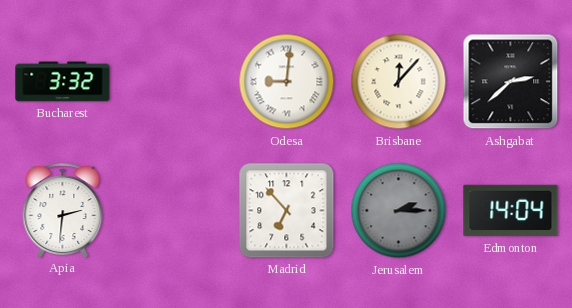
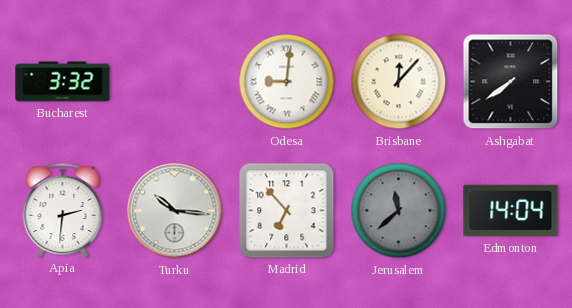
Ashgabat: 2:38 -> 7:39
Turku: none -> 10:16
Jerusalem: 2:15 -> 11:38
